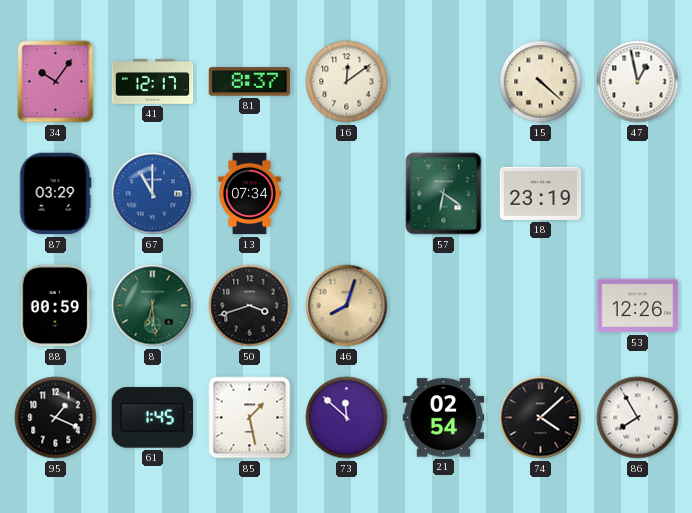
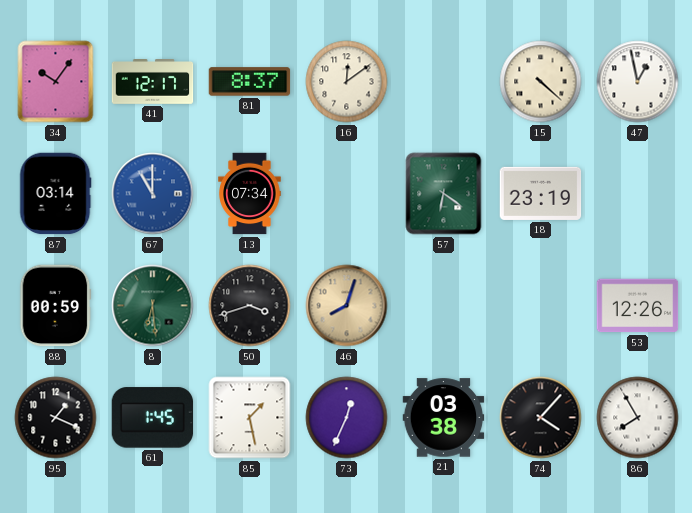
87: 03:29 -> 03:14
73: 11:52 -> 12:34
21: 02:54 -> 03:38
74: 4:08 -> 4:07
